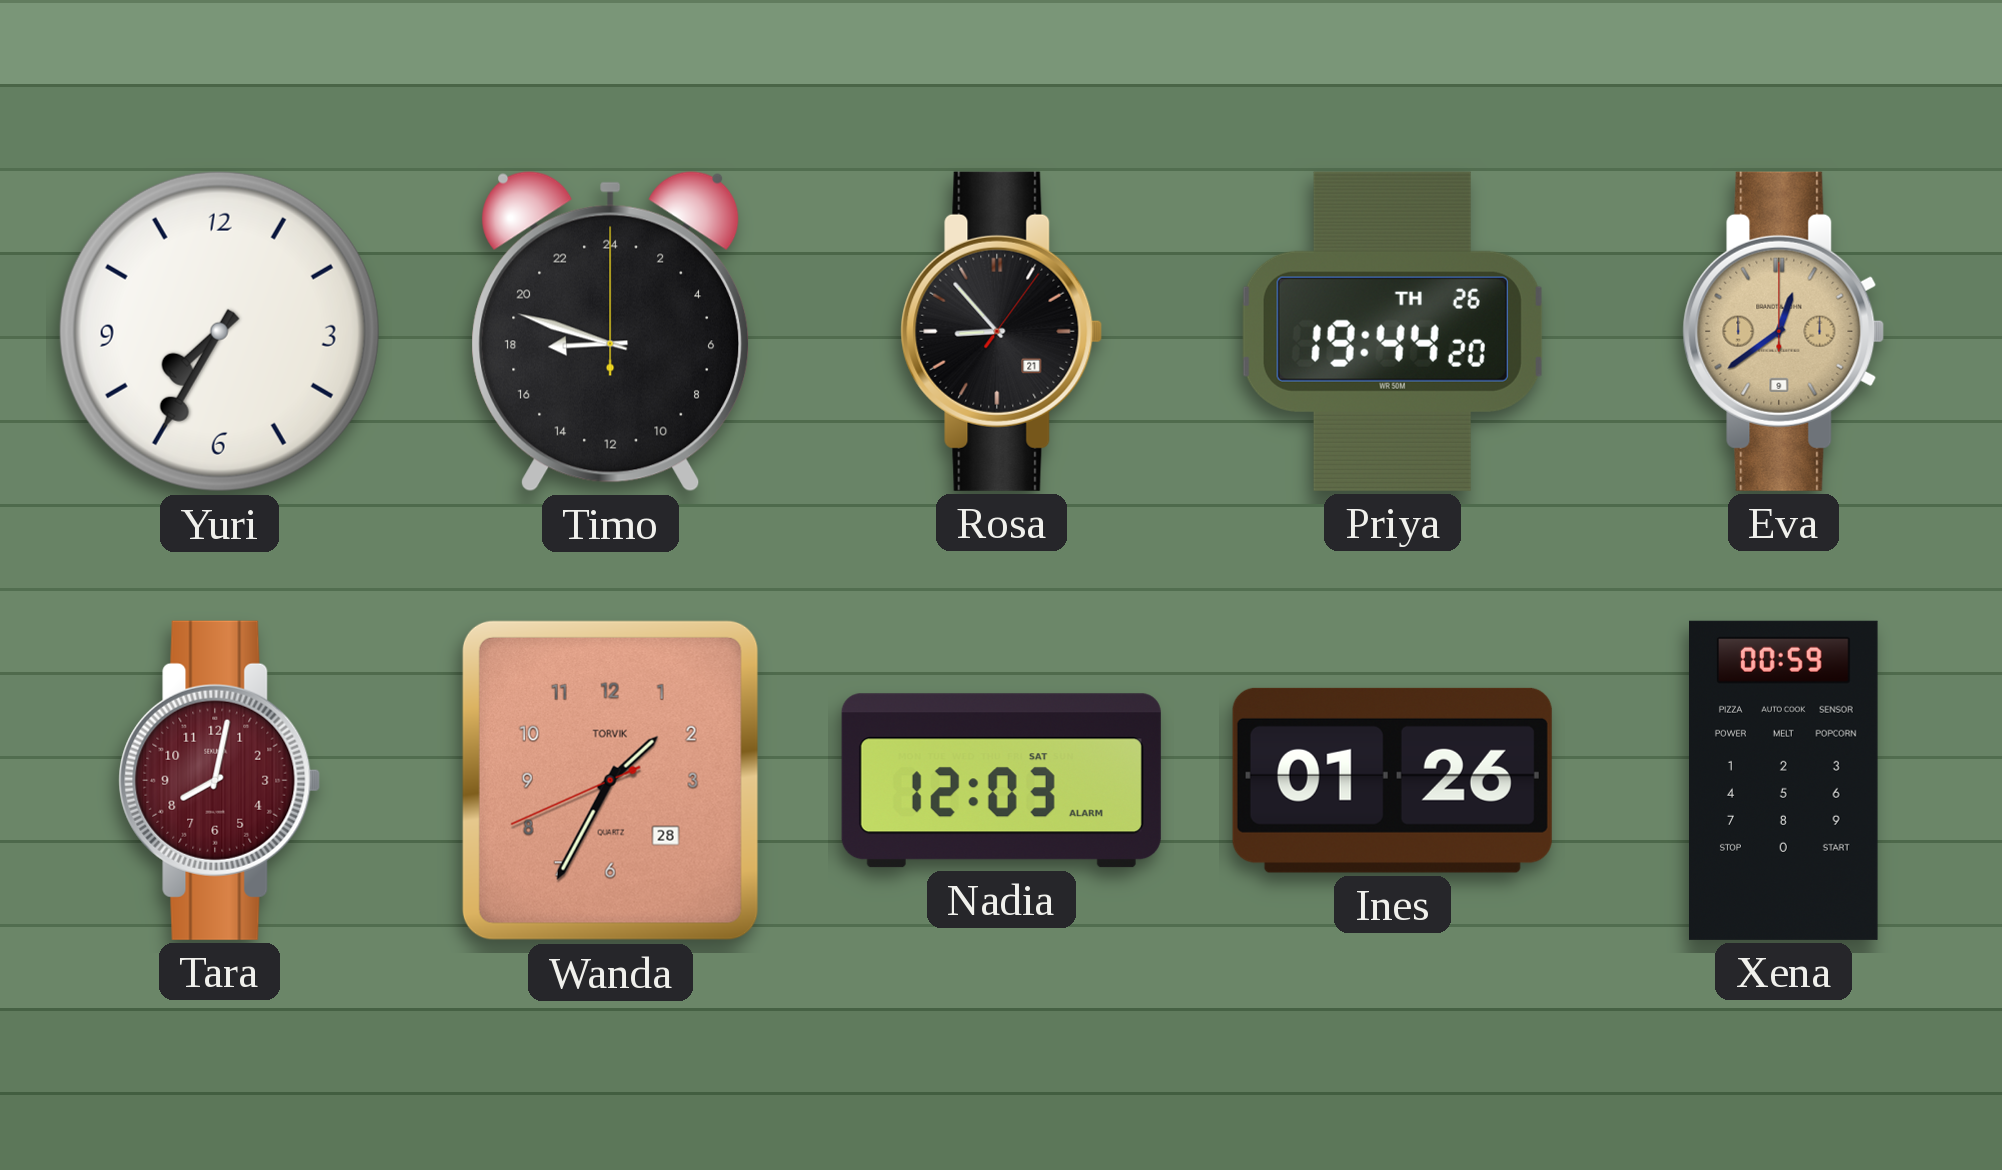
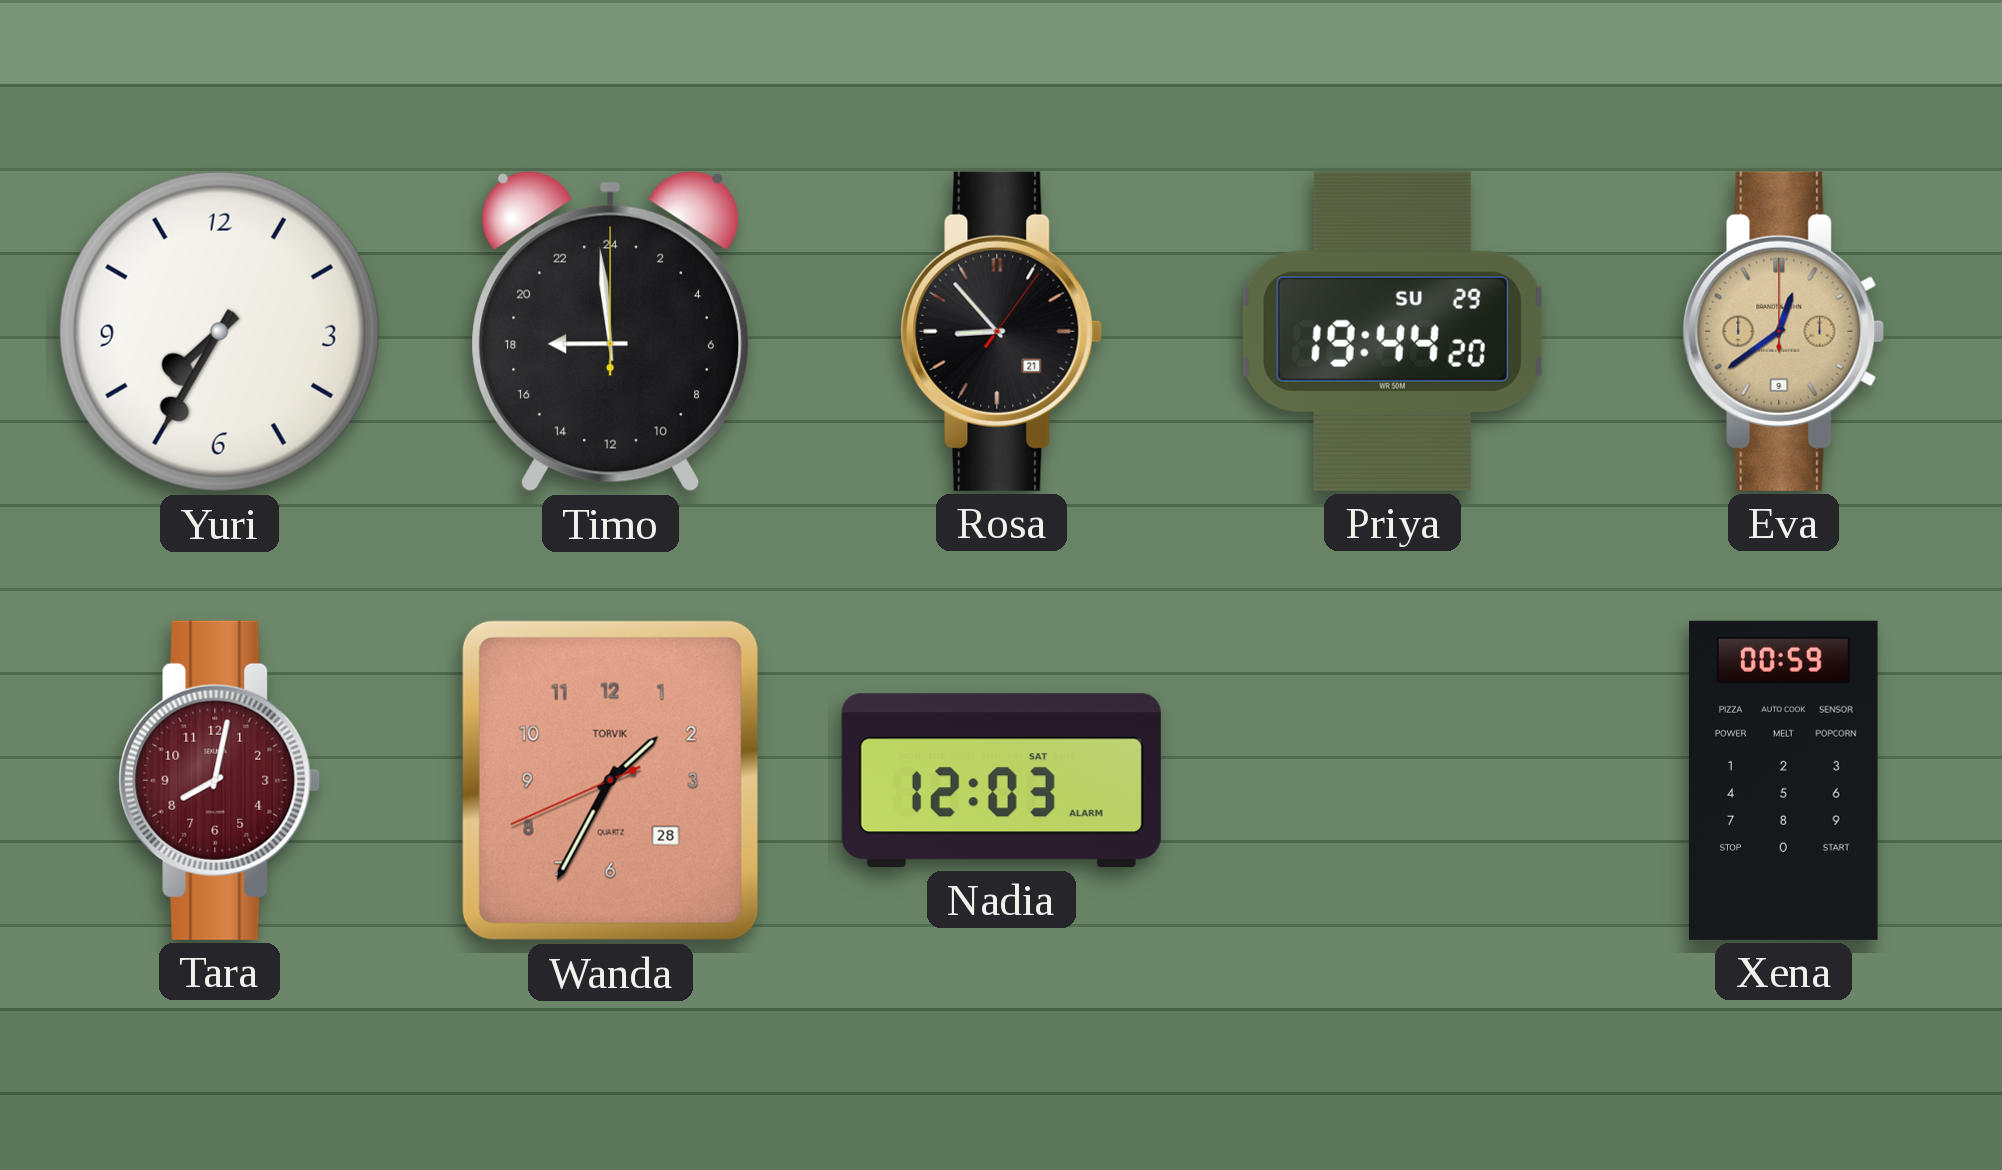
Timo: 17:48 -> 17:59
Priya date: TH 26 -> SU 29
Ines: 01:26 -> none
